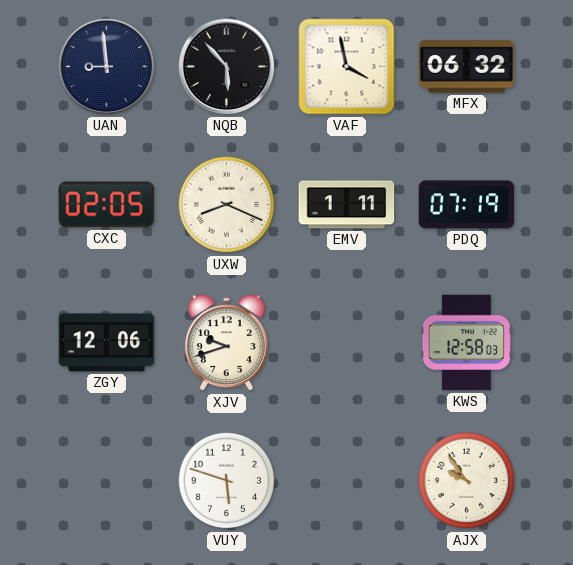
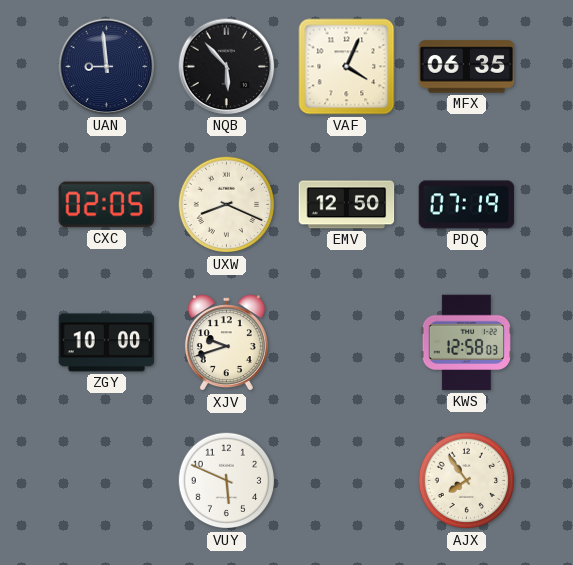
VAF: 3:58 -> 4:04
MFX: 06:32 -> 06:35
EMV: 1:11 -> 12:50
ZGY: 12:06 -> 10:00
VUY: 5:48 -> 5:49
AJX: 9:54 -> 7:54
